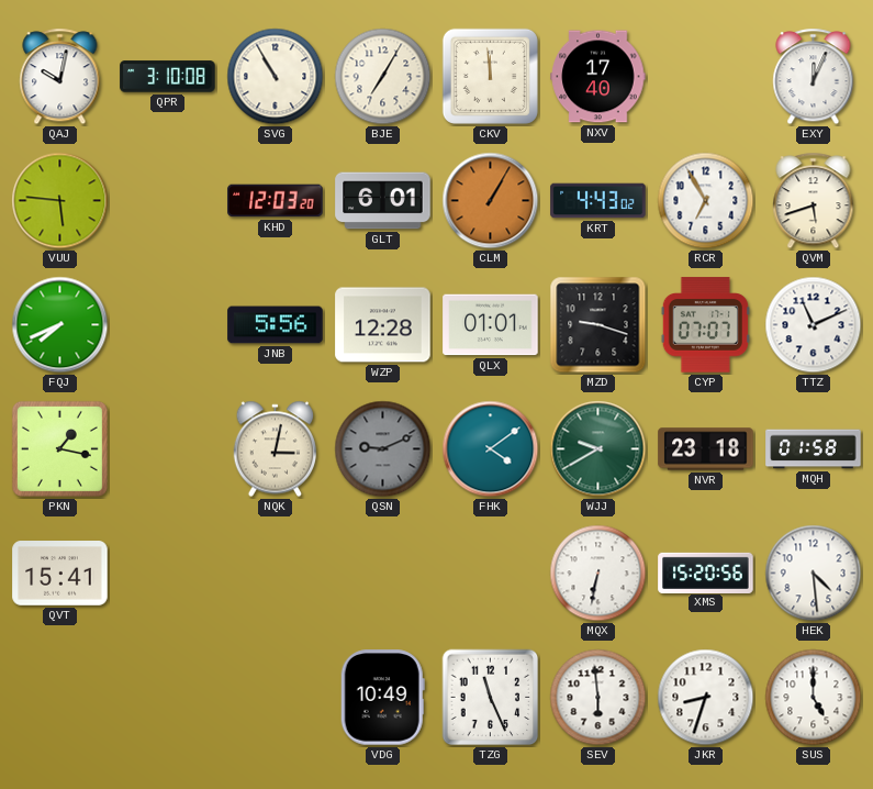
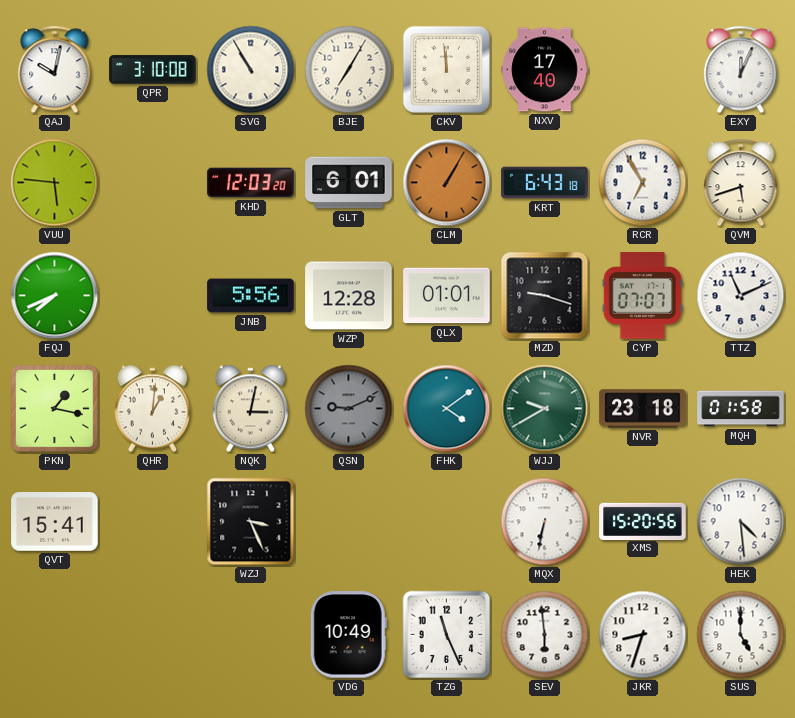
KRT: 4:43 -> 6:43
QHR: none -> 1:01
WZJ: none -> 3:26
